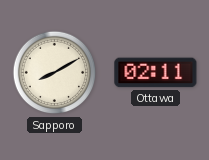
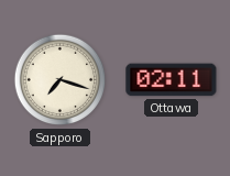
Sapporo: 8:10 -> 7:18
